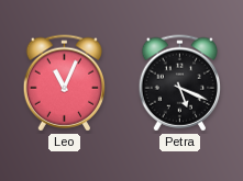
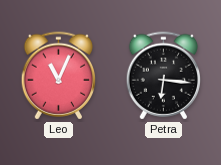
Petra: 5:19 -> 6:16
